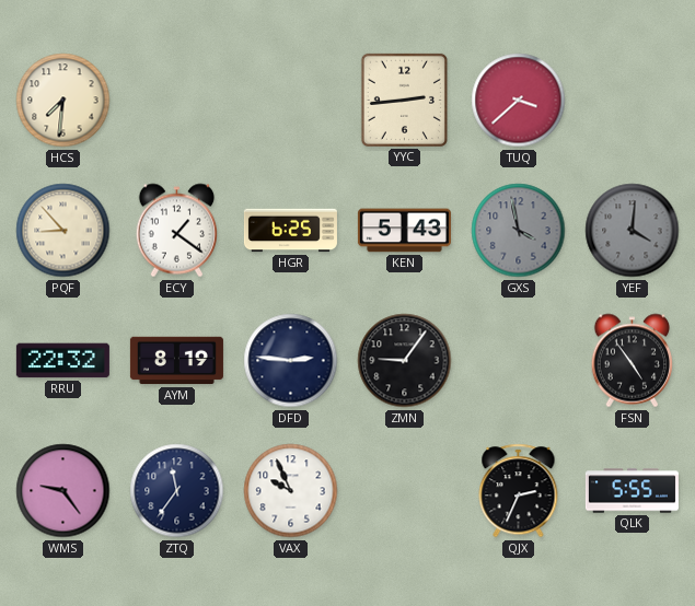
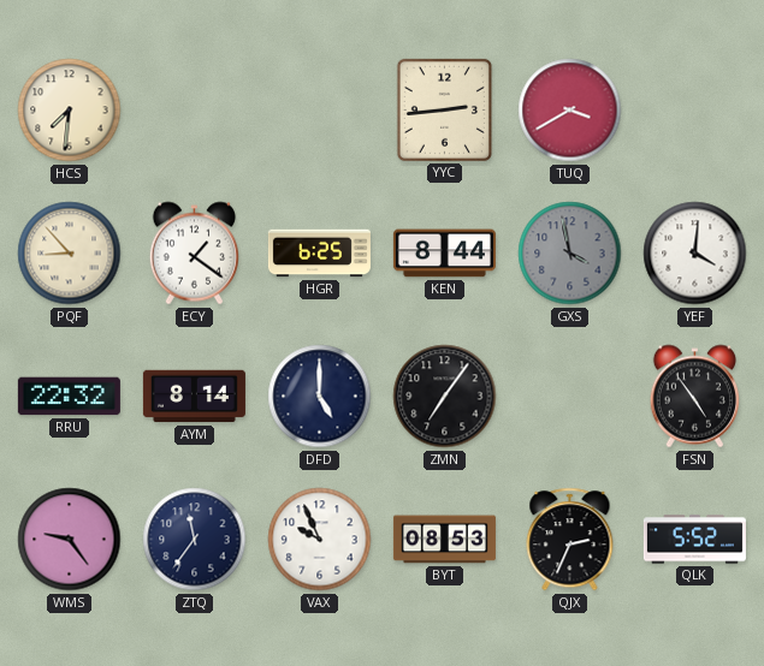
TUQ: 3:38 -> 3:40
KEN: 5:43 -> 8:44
YEF dial: grey -> white
AYM: 8:19 -> 8:14
DFD: 2:46 -> 5:00
ZMN: 9:06 -> 7:06
BYT: none -> 08:53
QLK: 5:55 -> 5:52
